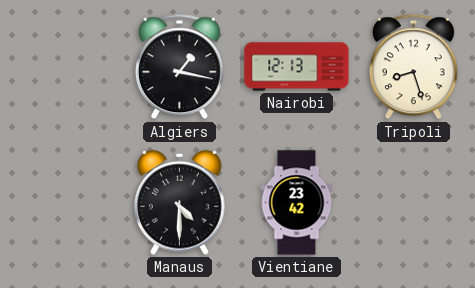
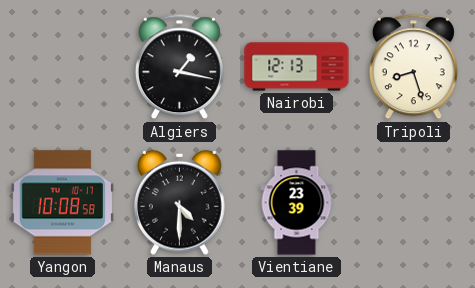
Yangon: none -> 10:08
Vientiane: 23:42 -> 23:39
